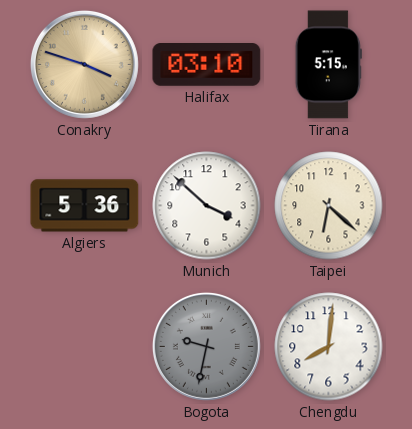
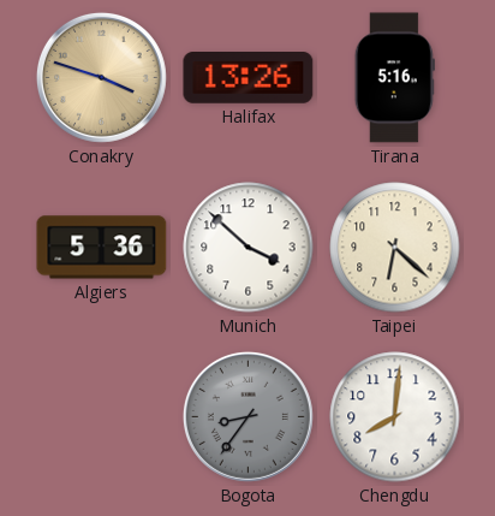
Halifax: 03:10 -> 13:26
Tirana: 5:15 -> 5:16
Bogota: 9:32 -> 8:36
